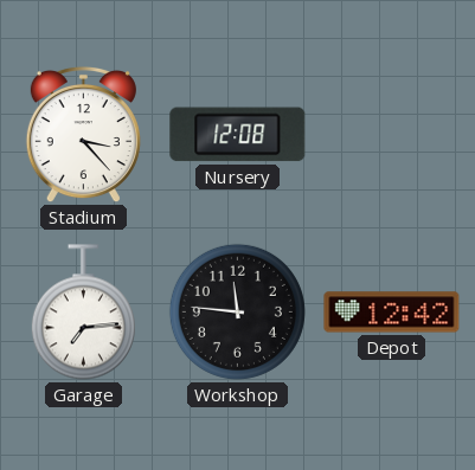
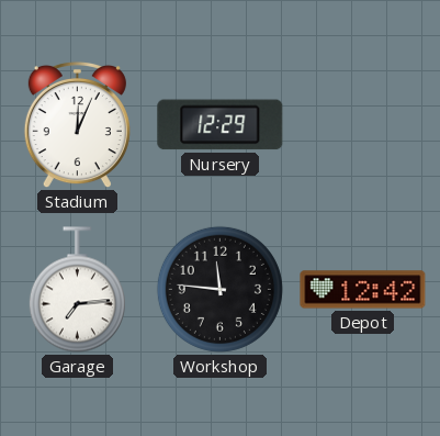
Stadium: 3:23 -> 12:04
Nursery: 12:08 -> 12:29
